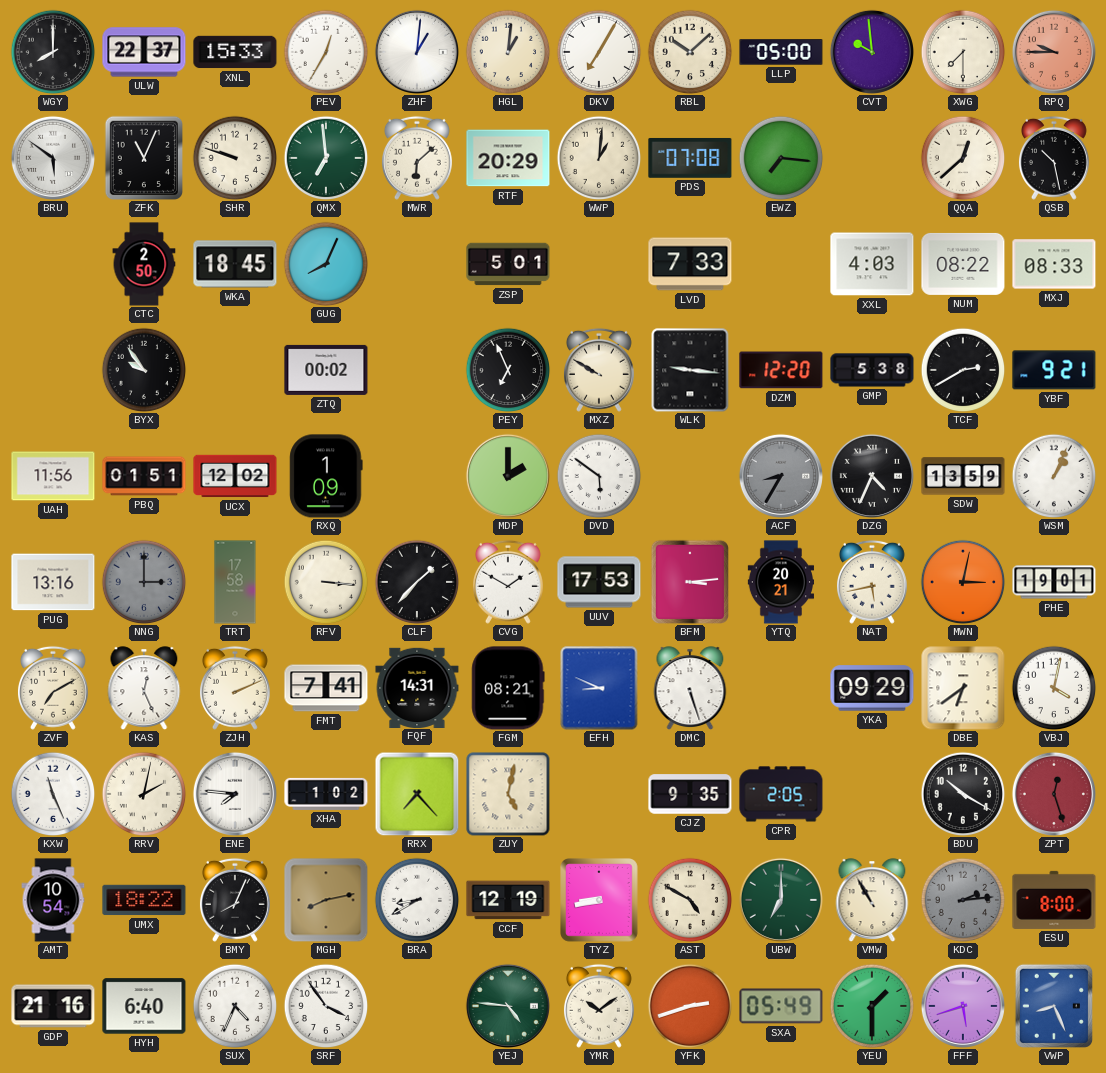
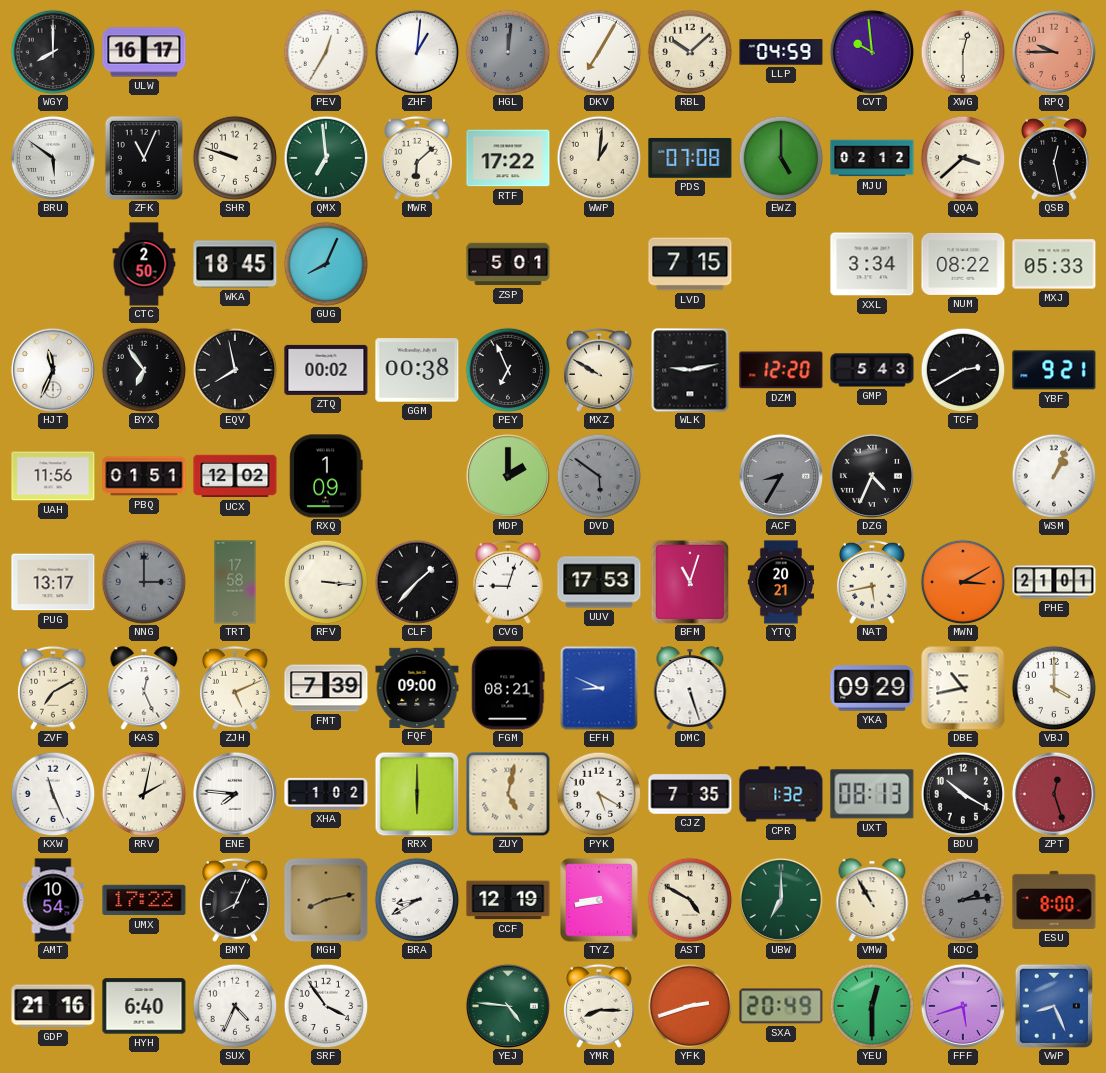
ULW: 22:37 -> 16:17
XNL: 15:33 -> none
HGL: 1:01 -> 12:01
HGL dial: cream -> grey
LLP: 05:00 -> 04:59
XWG: 7:30 -> 12:30
RTF: 20:29 -> 17:22
EWZ: 7:16 -> 5:00
MJU: none -> 02:12
QQA: 12:38 -> 3:38
QSB: 10:28 -> 12:28
LVD: 7:33 -> 7:15
XXL: 4:03 -> 3:34
MXJ: 08:33 -> 05:33
HJT: none -> 11:34
BYX: 9:54 -> 6:54
EQV: none -> 7:58
GGM: none -> 00:38
WLK: 9:16 -> 9:13
GMP: 5:38 -> 5:43
DVD dial: white -> grey
SDW: 13:59 -> none
PUG: 13:16 -> 13:17
CVG: 1:50 -> 9:03
BFM: 3:14 -> 11:03
MWN: 3:02 -> 3:10
PHE: 19:01 -> 21:01
ZJH: 2:11 -> 5:11
FMT: 7:41 -> 7:39
FQF: 14:31 -> 09:00
DBE: 6:39 -> 10:43
VBJ: 4:02 -> 4:00
RRX: 7:23 -> 6:00
PYK: none -> 5:20
CJZ: 9:35 -> 7:35
CPR: 2:05 -> 1:32
UXT: none -> 08:13
UMX: 18:22 -> 17:22
YMR: 10:09 -> 8:15
SXA: 05:49 -> 20:49
YEU: 1:30 -> 12:30
